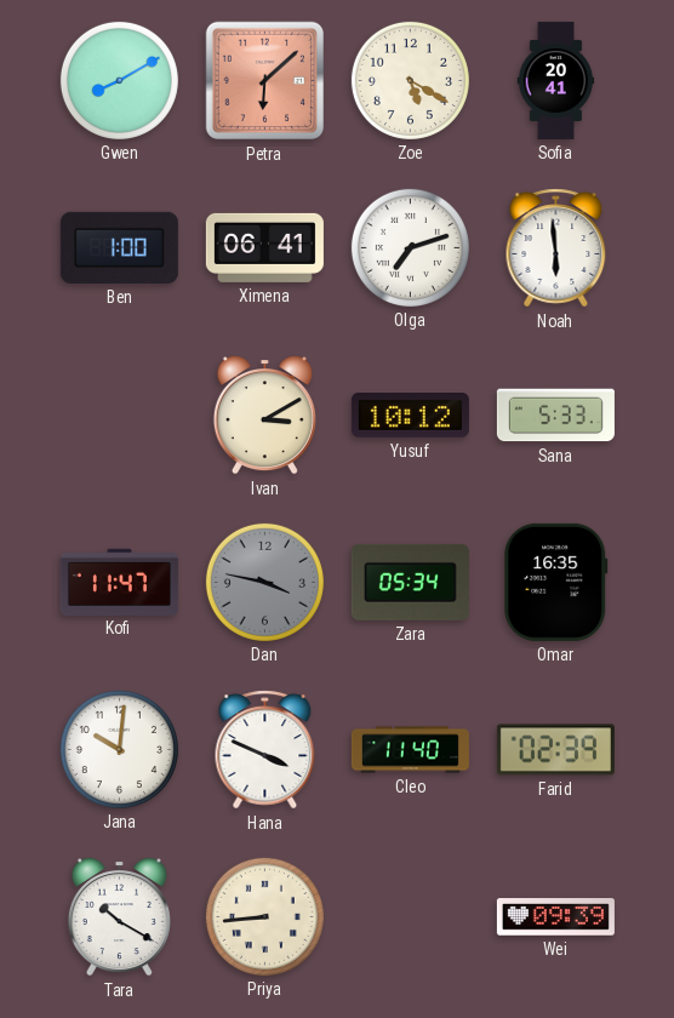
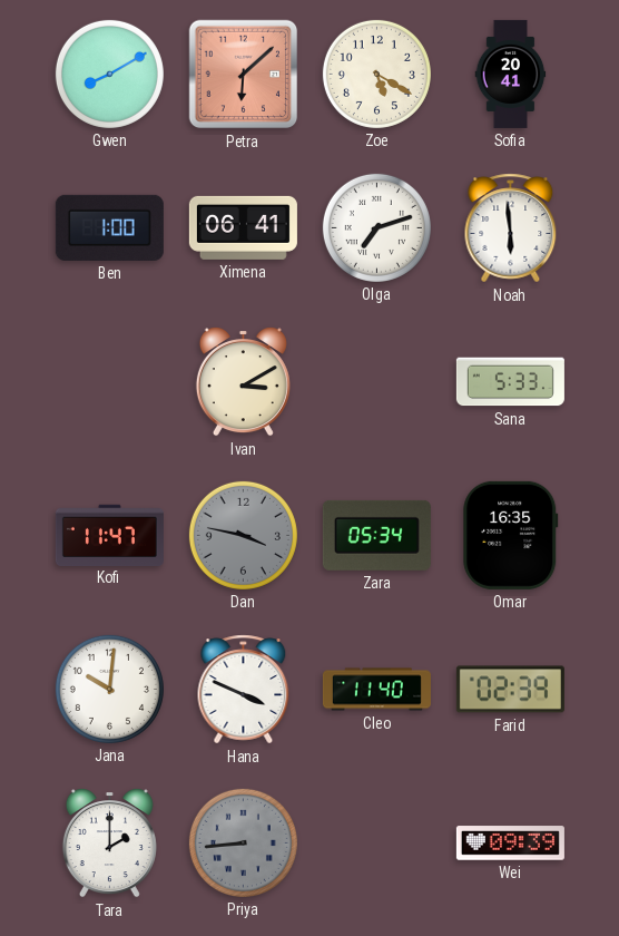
Yusuf: 10:12 -> none
Tara: 10:20 -> 2:00
Priya dial: cream -> grey
